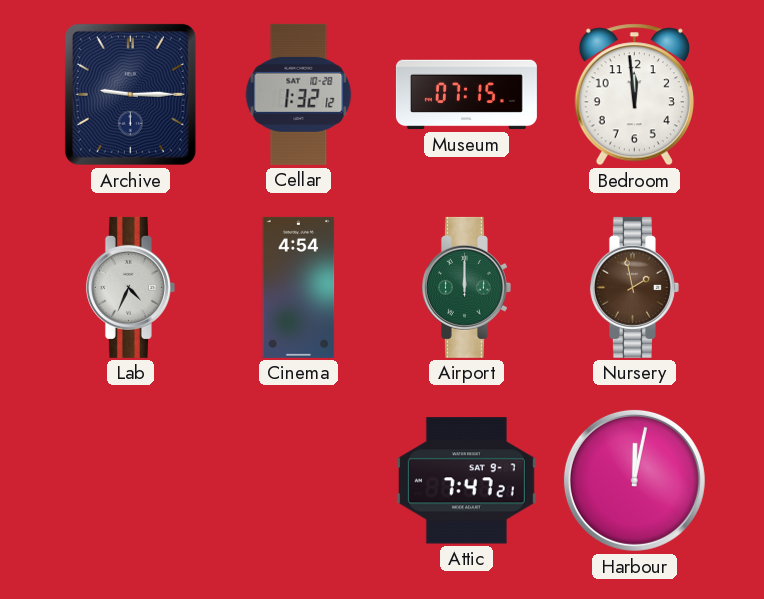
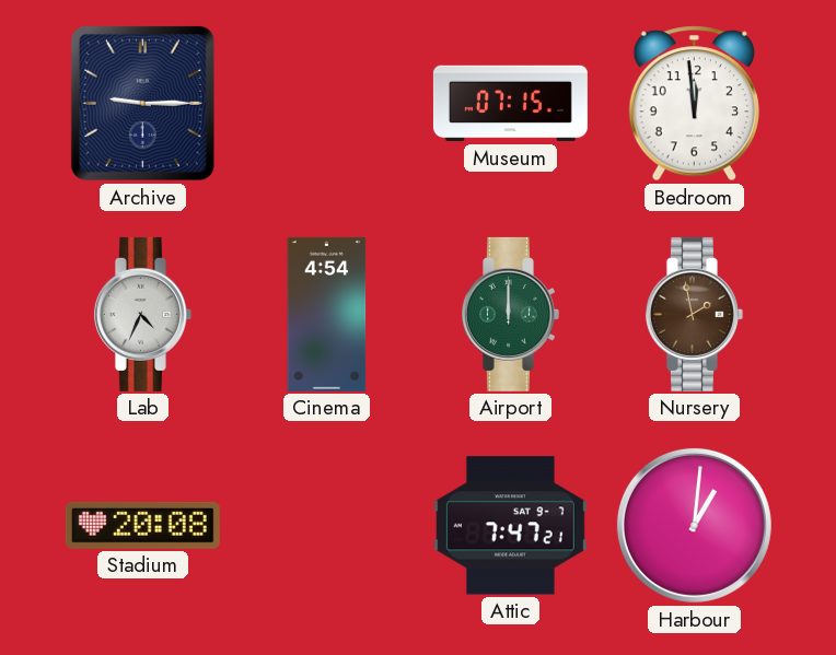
Cellar: 1:32 -> none
Stadium: none -> 20:08
Harbour: 12:02 -> 1:01
